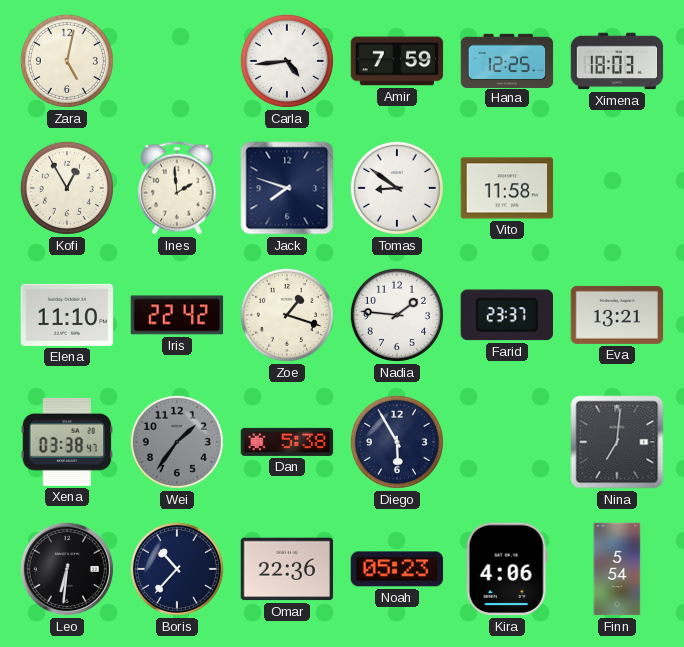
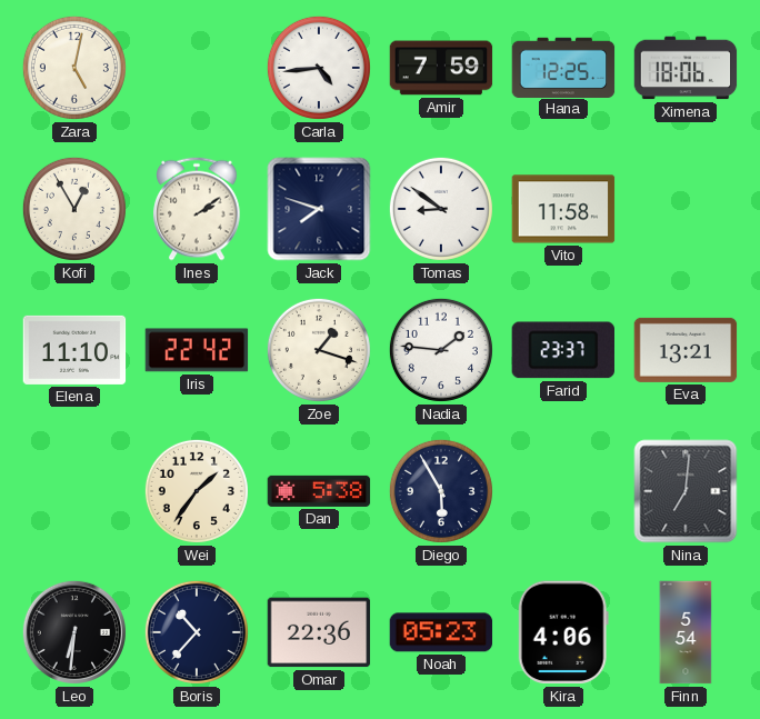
Ximena: 18:03 -> 18:06
Ines: 1:59 -> 2:09
Xena: 03:38 -> none
Wei dial: grey -> cream
